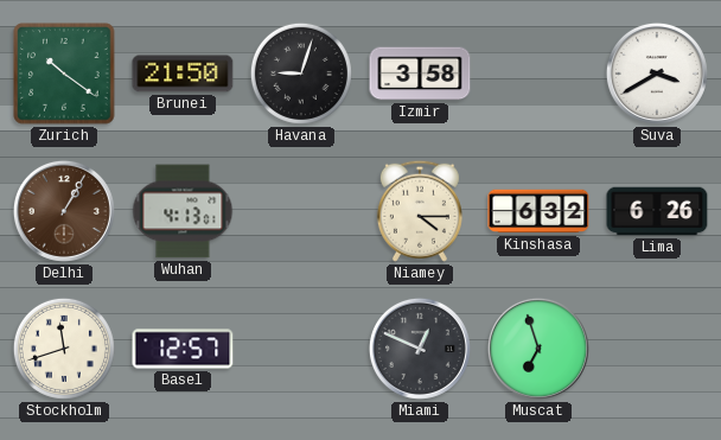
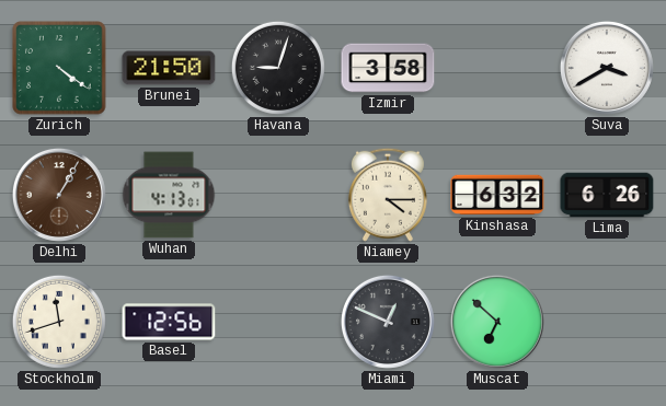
Zurich: 10:21 -> 4:21
Basel: 12:57 -> 12:56
Muscat: 6:57 -> 6:52
